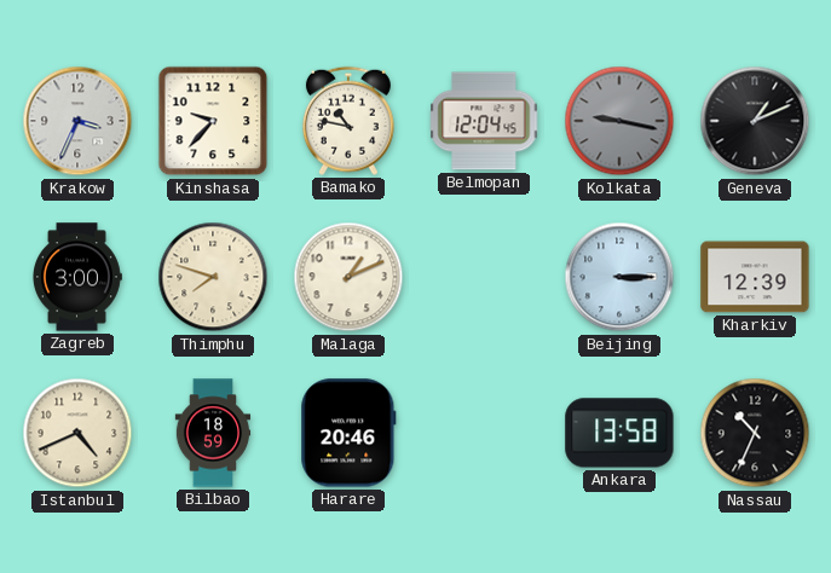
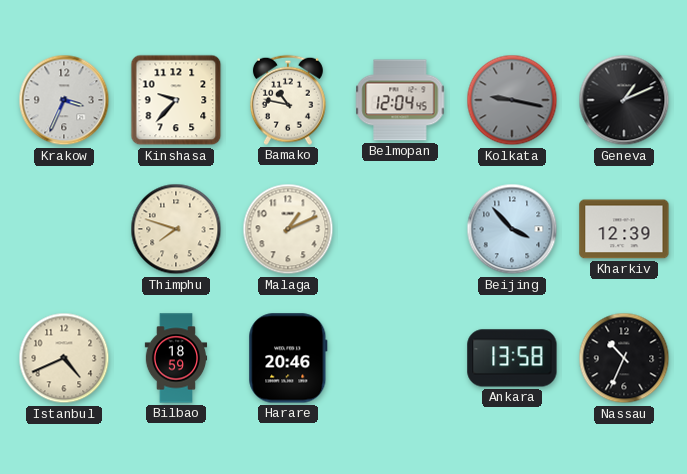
Zagreb: 3:00 -> none
Beijing: 3:15 -> 3:53
